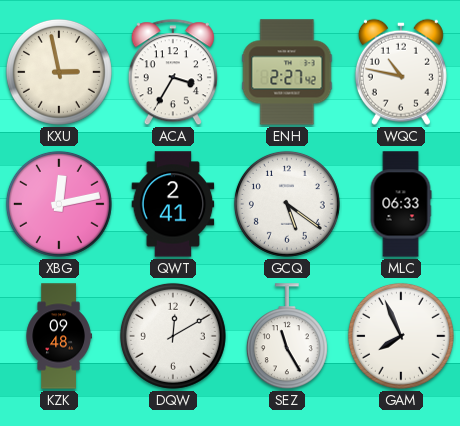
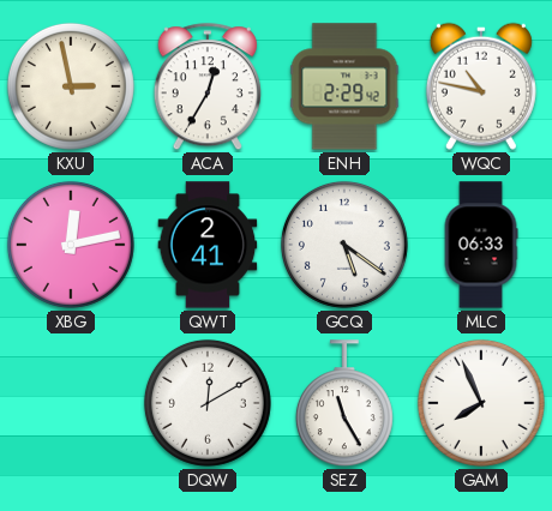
ACA: 3:35 -> 12:35
ENH: 2:27 -> 2:29
KZK: 09:48 -> none
